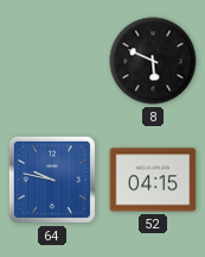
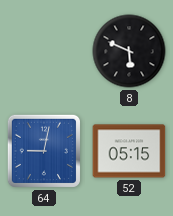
64: 9:47 -> 9:02
52: 04:15 -> 05:15
